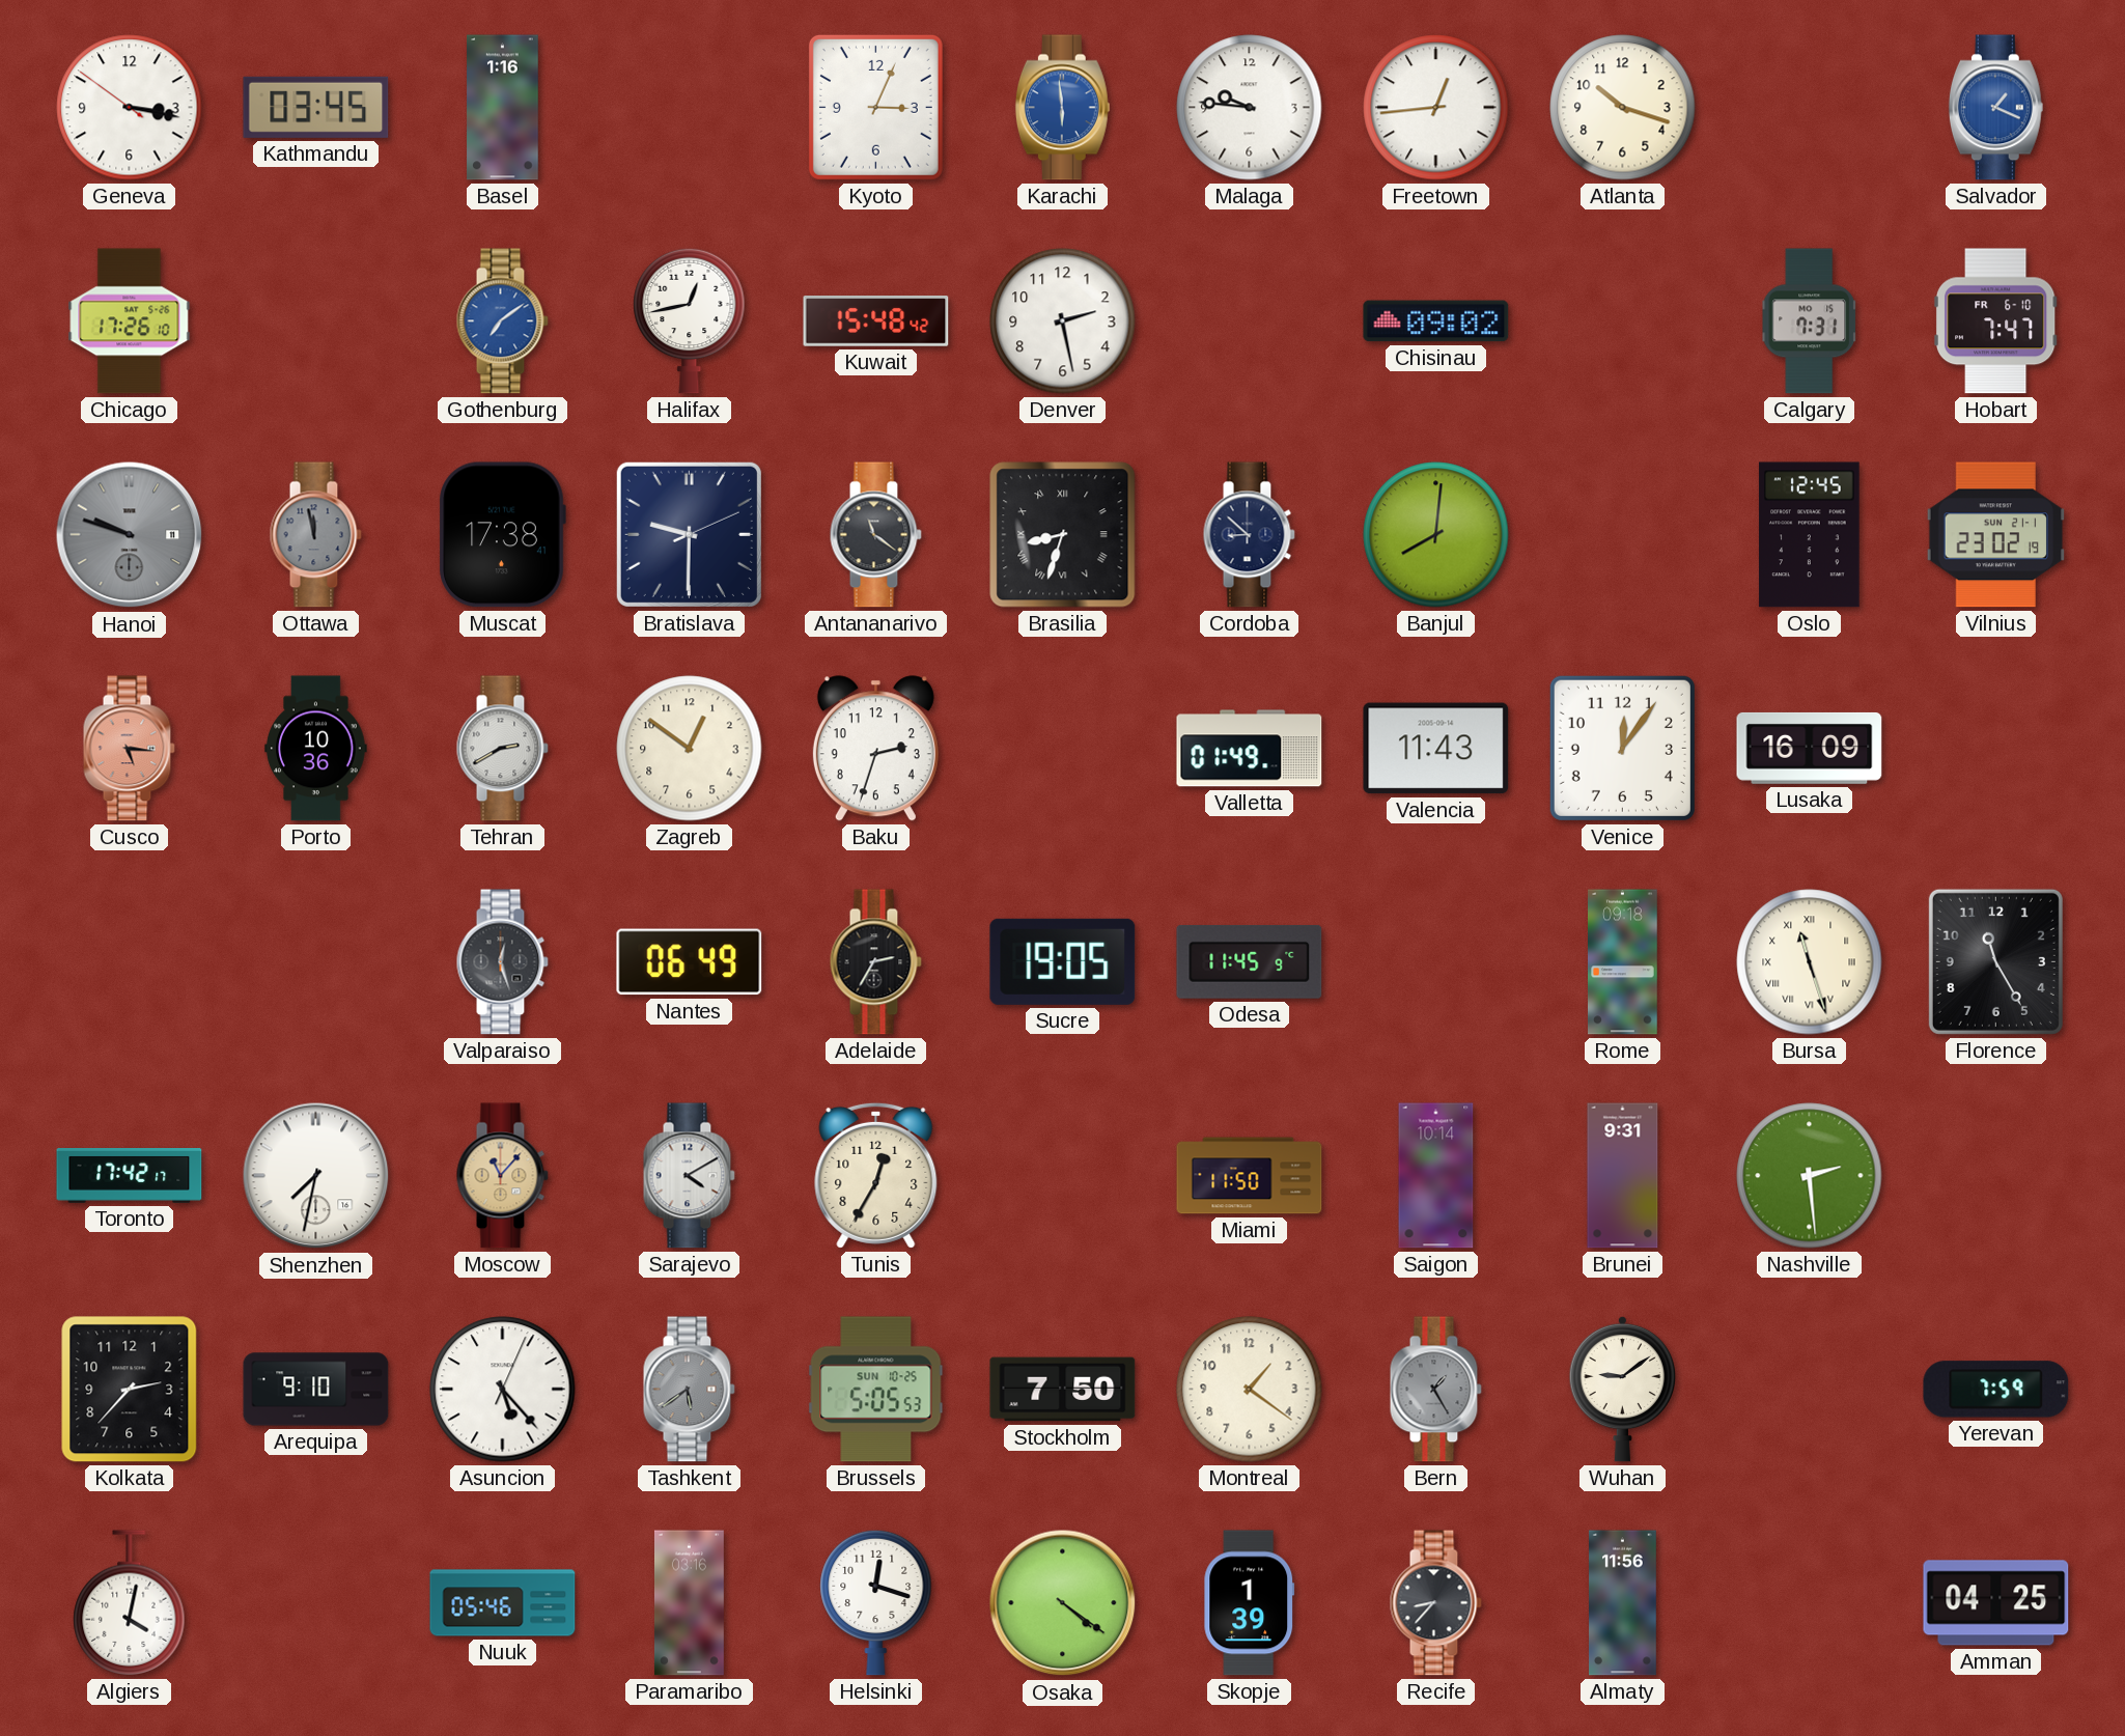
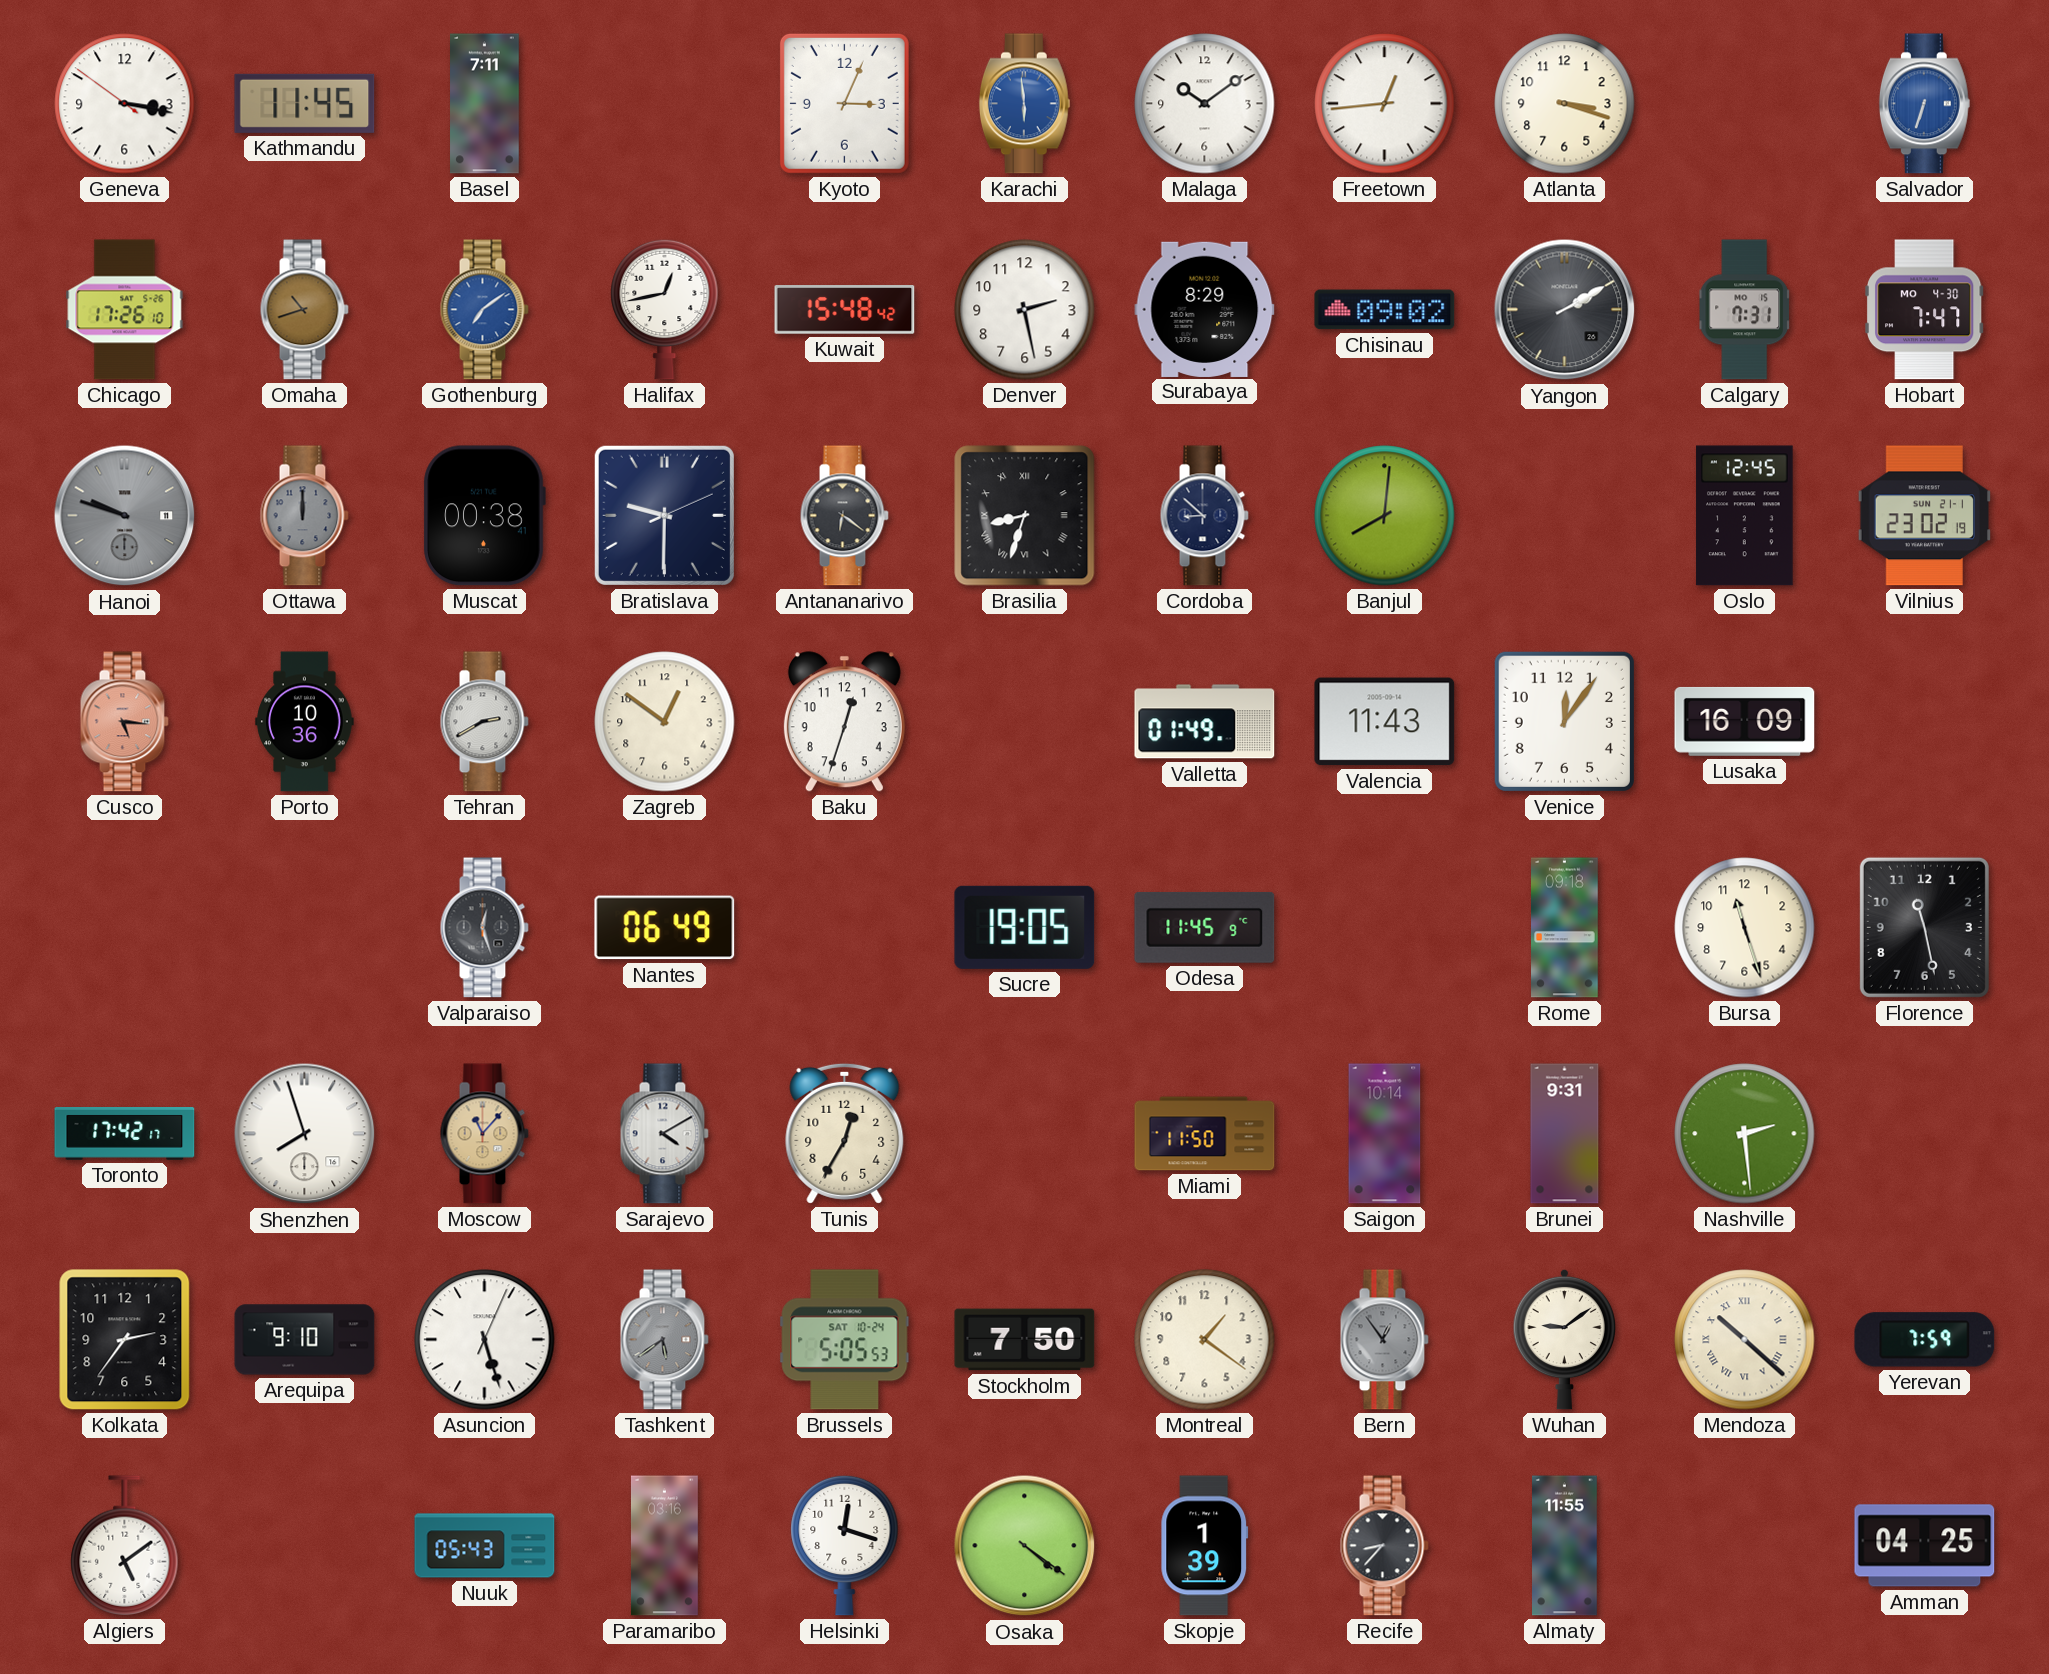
Kathmandu: 03:45 -> 11:45
Basel: 1:16 -> 7:11
Malaga: 9:46 -> 10:09
Atlanta: 10:18 -> 3:18
Salvador: 1:19 -> 6:33
Omaha: none -> 10:42
Surabaya: none -> 8:29
Yangon: none -> 2:10
Hobart date: FR 6-10 -> MO 4-30
Ottawa: 11:58 -> 12:00
Muscat: 17:38 -> 00:38
Antananarivo: 11:21 -> 6:21
Baku: 2:33 -> 12:33
Adelaide: 2:35 -> none
Bursa numerals: Roman -> Arabic
Florence: 11:25 -> 11:28
Shenzhen: 7:32 -> 7:57
Kolkata: 2:37 -> 2:36
Asuncion: 5:23 -> 5:27
Brussels date: SUN 10-25 -> SAT 10-24
Bern: 1:25 -> 12:54
Mendoza: none -> 10:22
Algiers: 4:02 -> 5:09
Nuuk: 05:46 -> 05:43
Almaty: 11:56 -> 11:55
